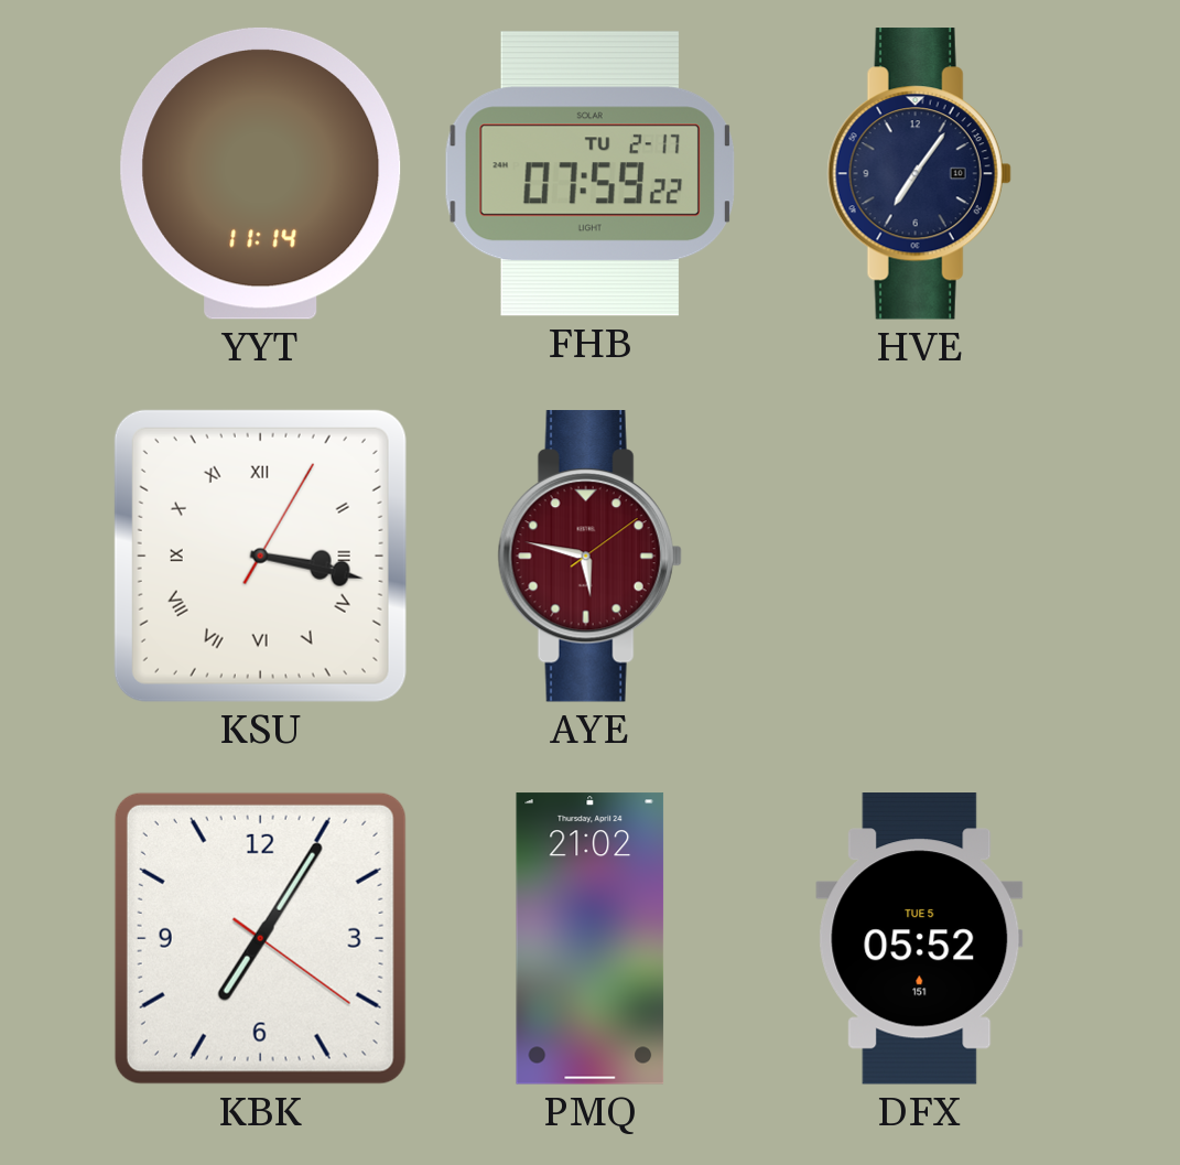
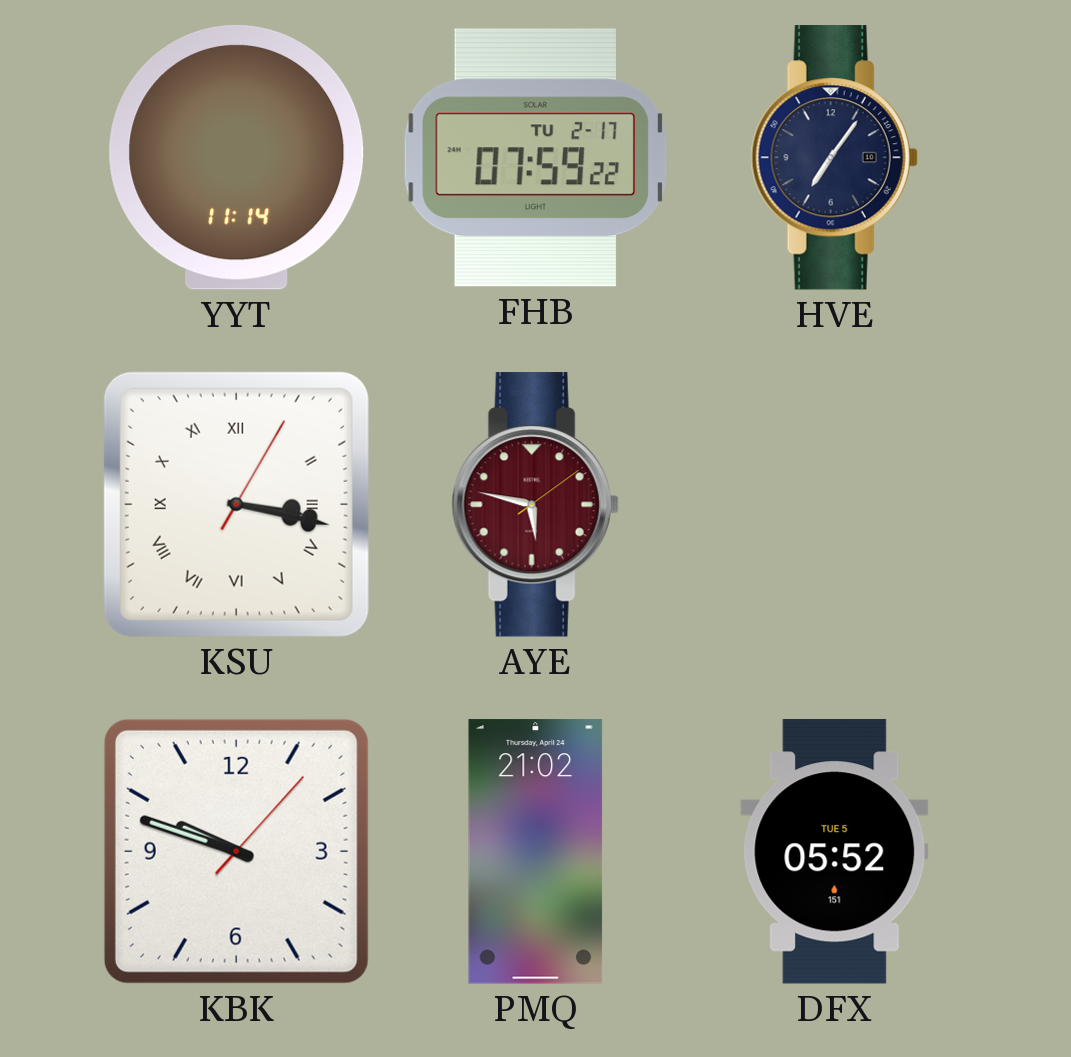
KBK: 7:05 -> 9:48
